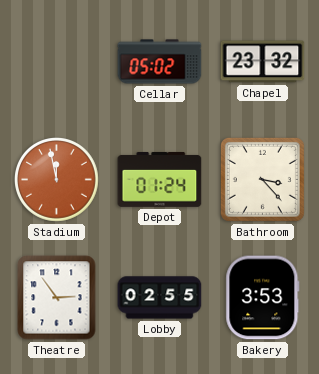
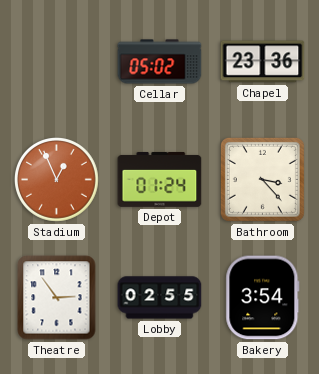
Chapel: 23:32 -> 23:36
Stadium: 11:58 -> 12:56
Bakery: 3:53 -> 3:54
